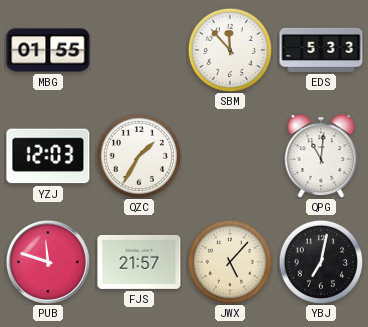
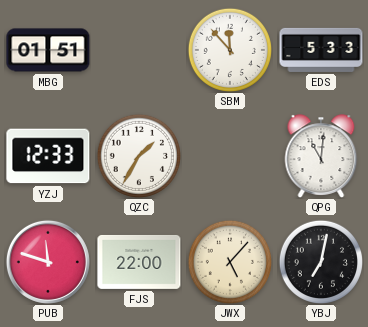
MBG: 01:55 -> 01:51
YZJ: 12:03 -> 12:33
FJS: 21:57 -> 22:00
